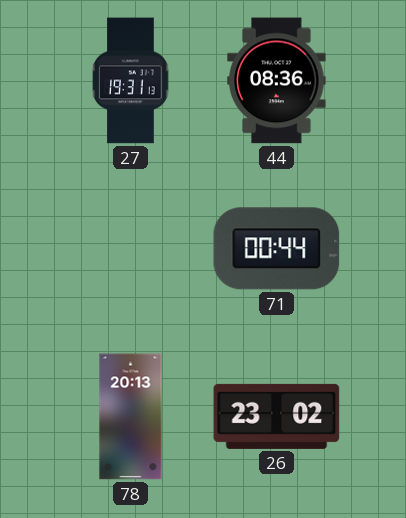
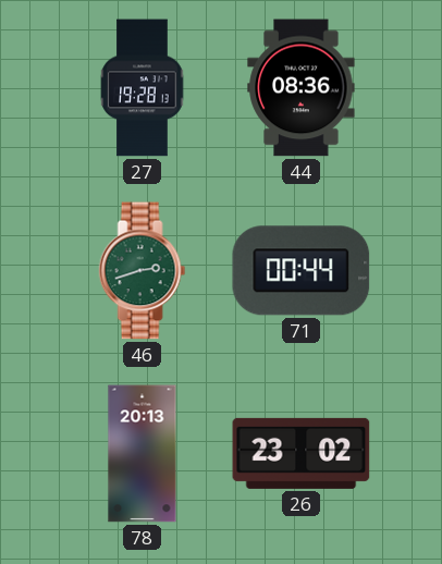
27: 19:31 -> 19:28
46: none -> 2:42
